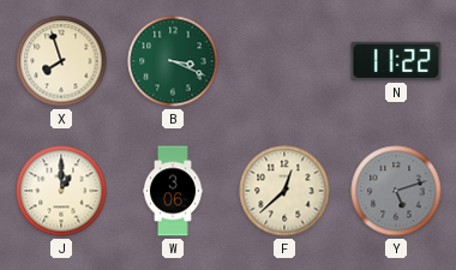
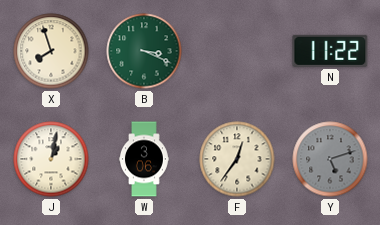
J: 1:00 -> 1:02
F: 12:38 -> 12:36
